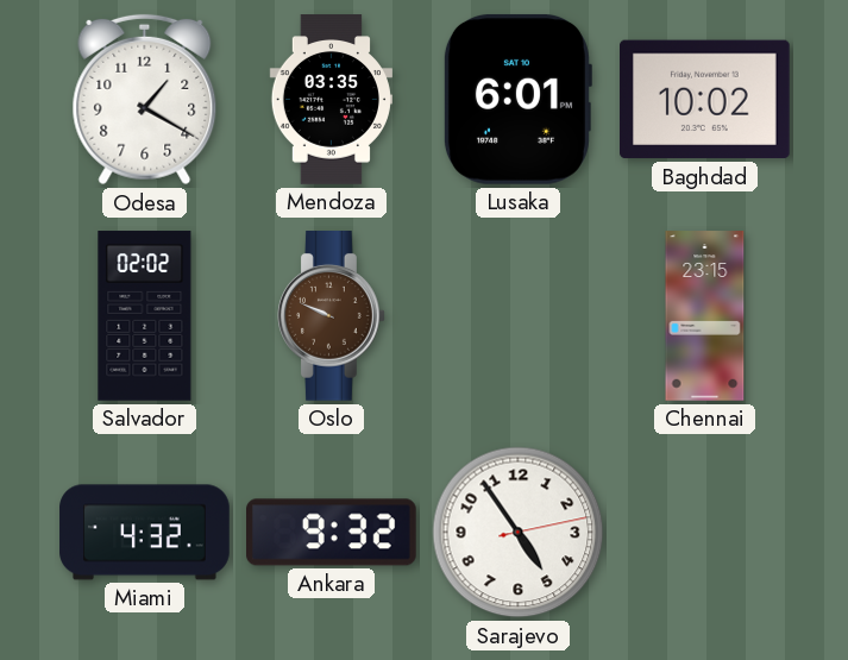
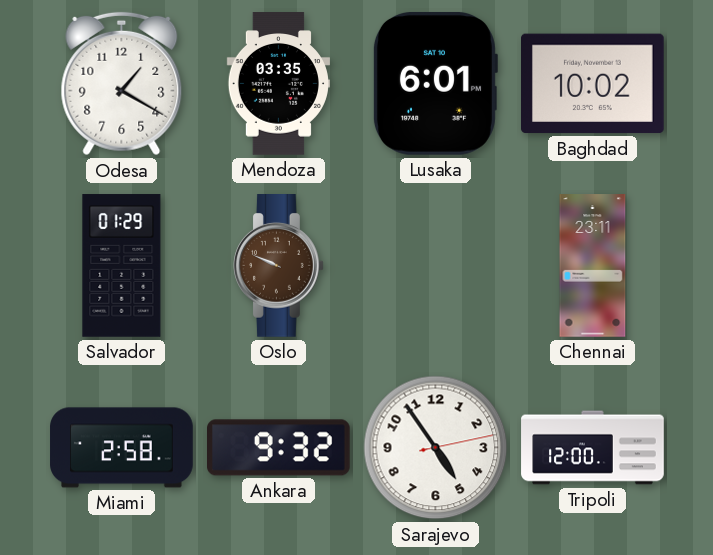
Salvador: 02:02 -> 01:29
Chennai: 23:15 -> 23:11
Miami: 4:32 -> 2:58
Tripoli: none -> 12:00
